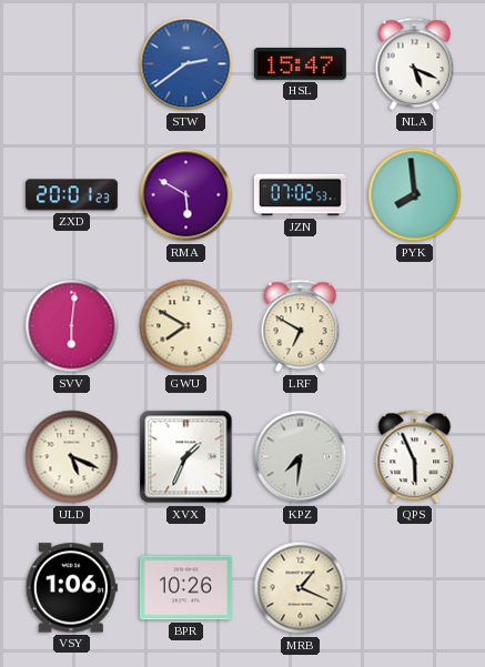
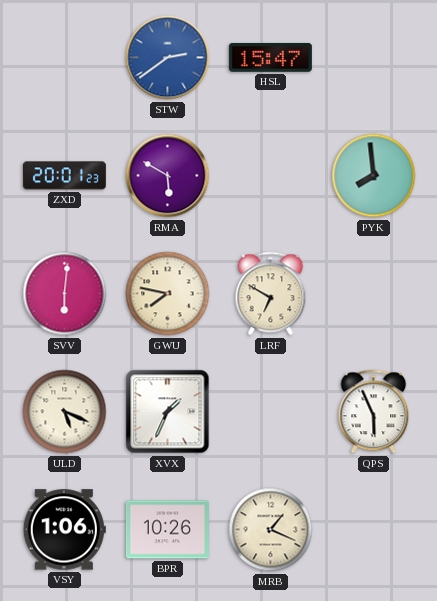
NLA: 5:19 -> none
JZN: 07:02 -> none
GWU: 7:50 -> 7:47
KPZ: 7:31 -> none
